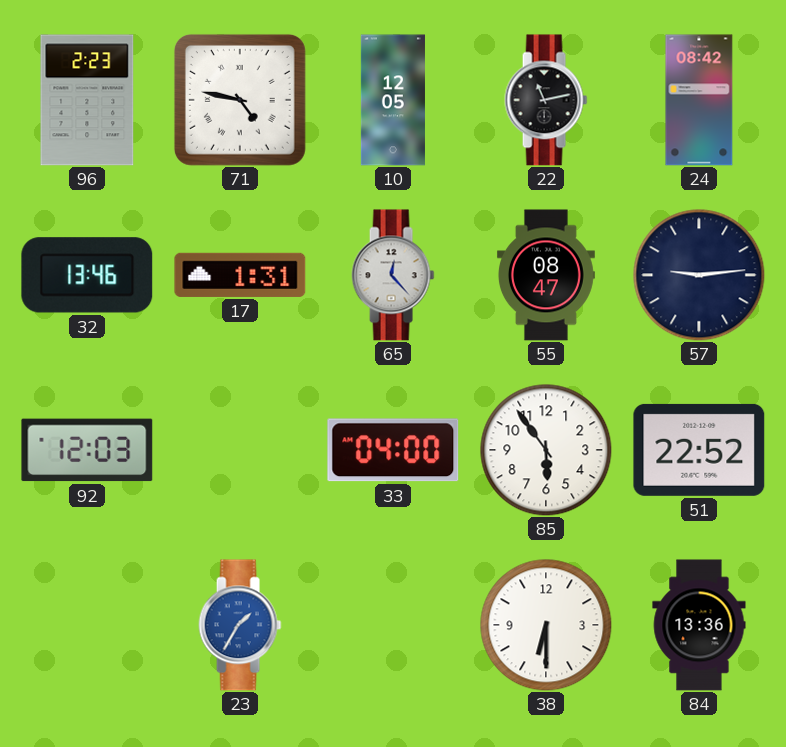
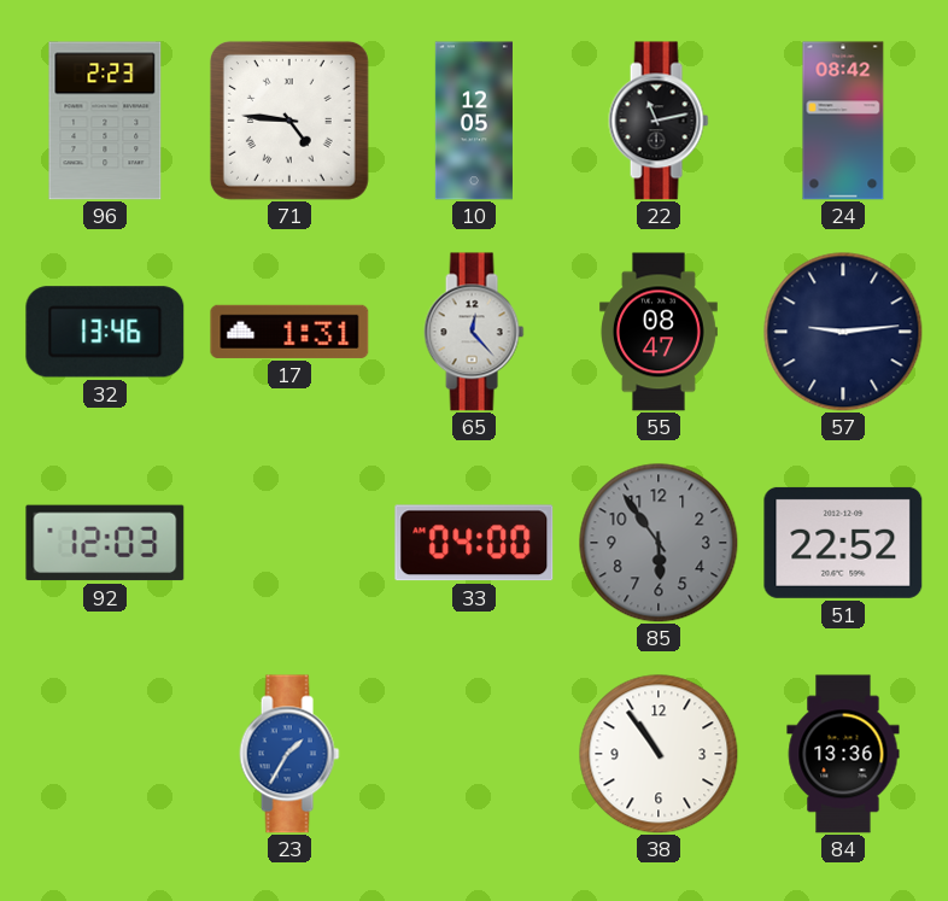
71: 4:47 -> 4:46
85 dial: white -> grey
38: 6:30 -> 10:54
